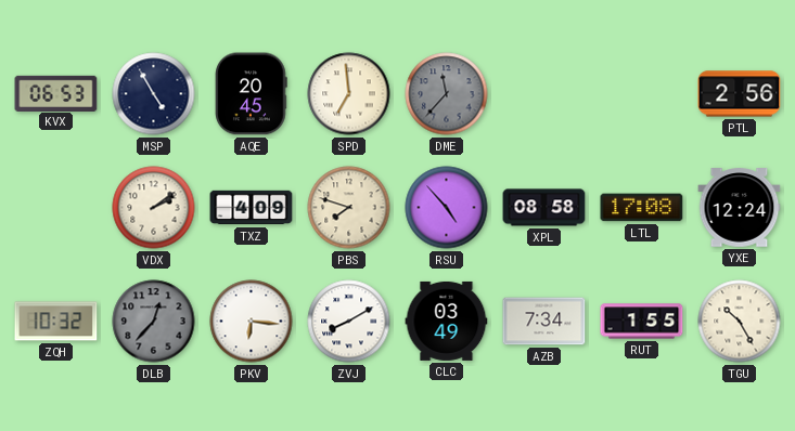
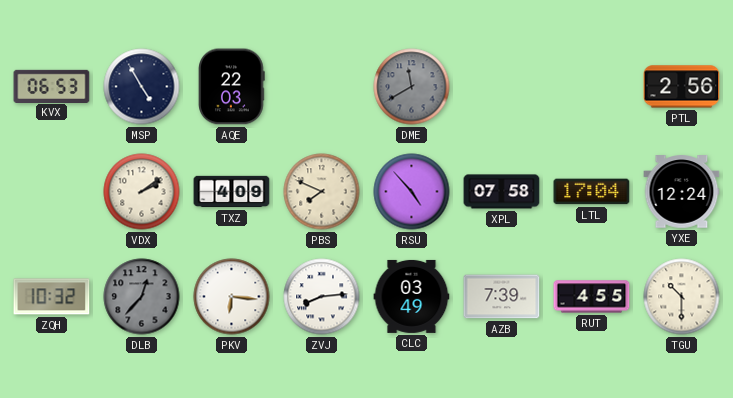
AQE: 20:45 -> 22:03
SPD: 6:59 -> none
DME: 11:37 -> 11:40
PBS: 7:48 -> 7:49
XPL: 08:58 -> 07:58
LTL: 17:08 -> 17:04
ZVJ: 8:10 -> 8:14
AZB: 7:34 -> 7:39
RUT: 1:55 -> 4:55
TGU: 10:25 -> 10:30
